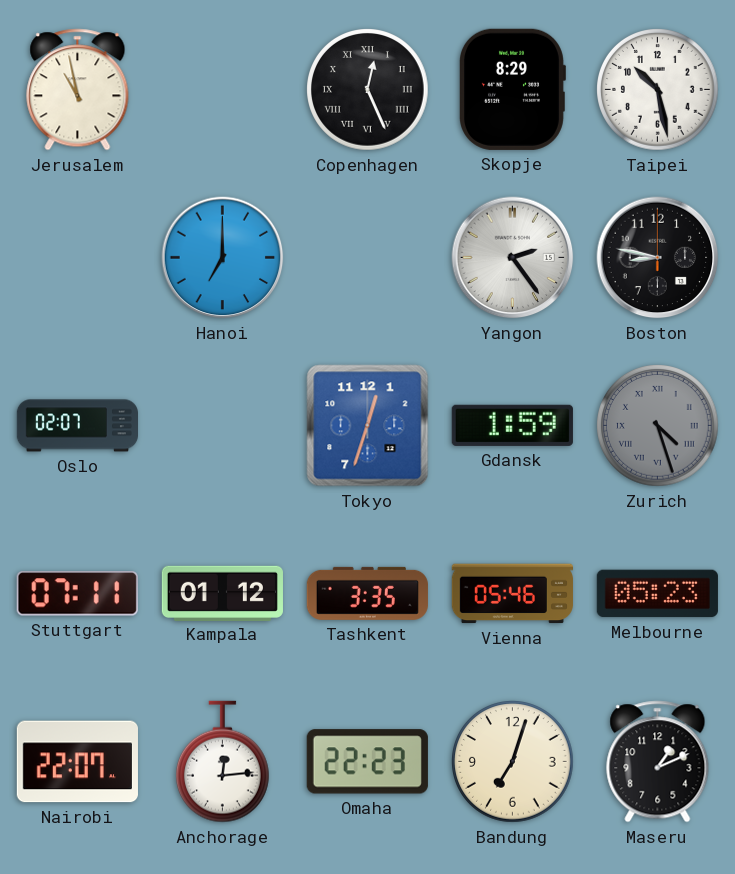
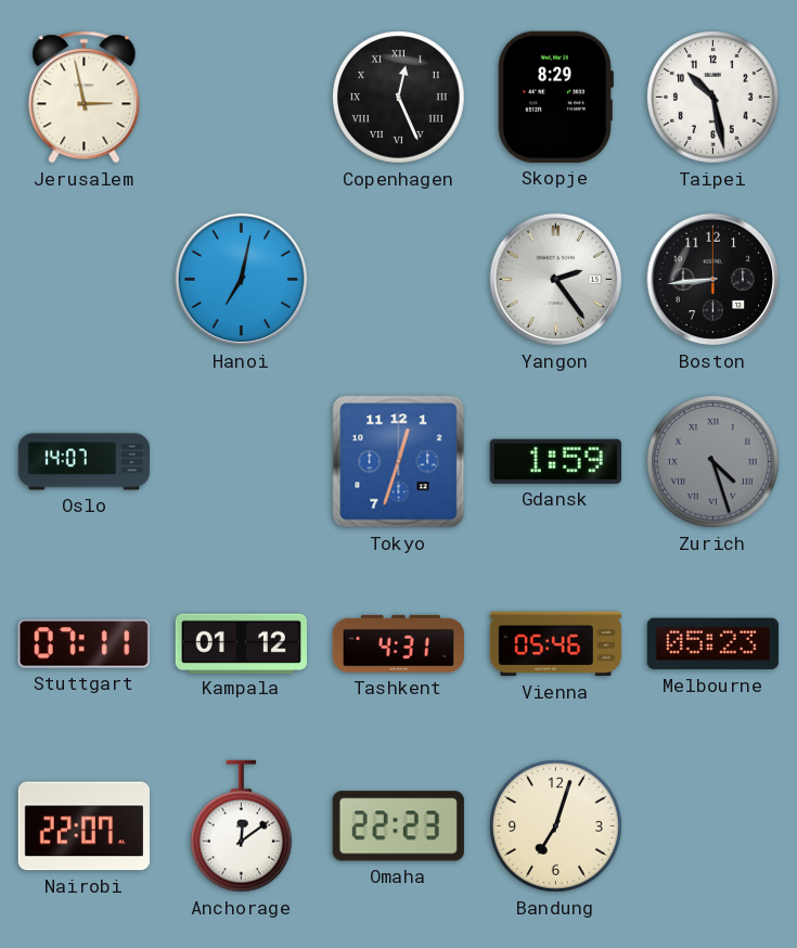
Jerusalem: 10:58 -> 2:58
Hanoi: 7:00 -> 7:02
Boston: 8:47 -> 8:44
Oslo: 02:07 -> 14:07
Tashkent: 3:35 -> 4:31
Anchorage: 12:14 -> 12:09
Maseru: 1:11 -> none
